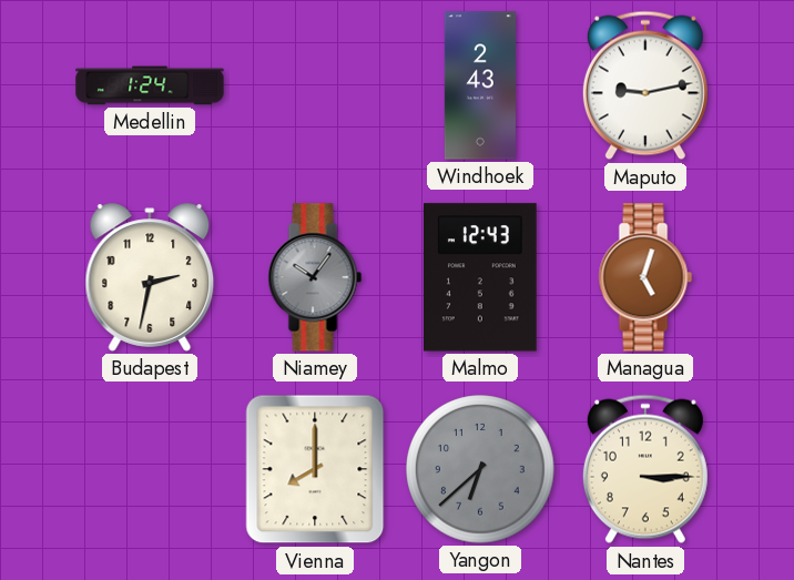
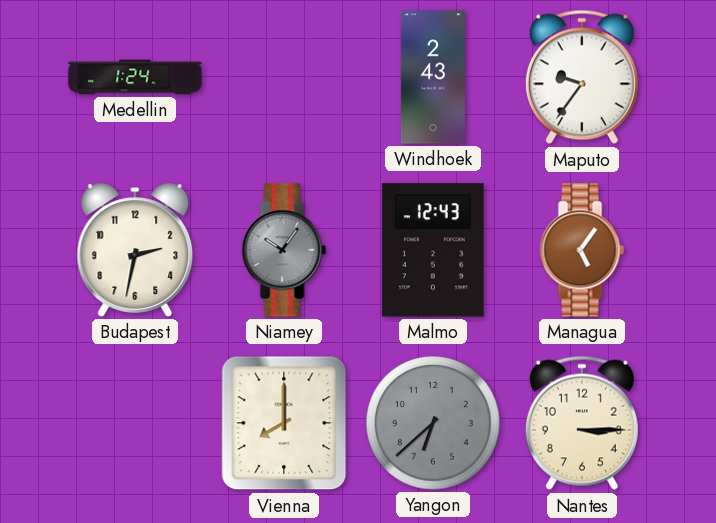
Maputo: 9:13 -> 9:36
Managua: 5:03 -> 5:06
